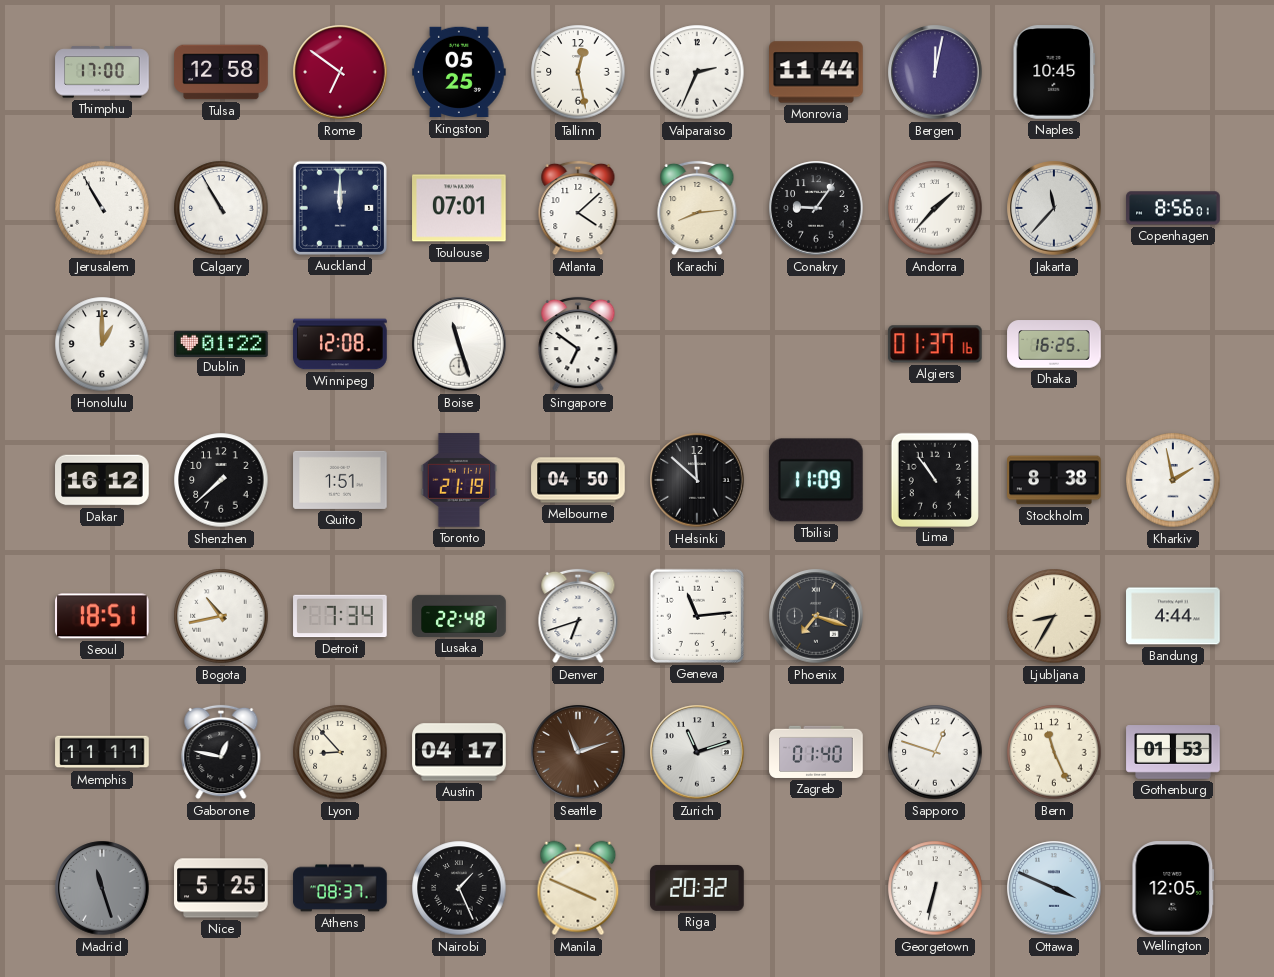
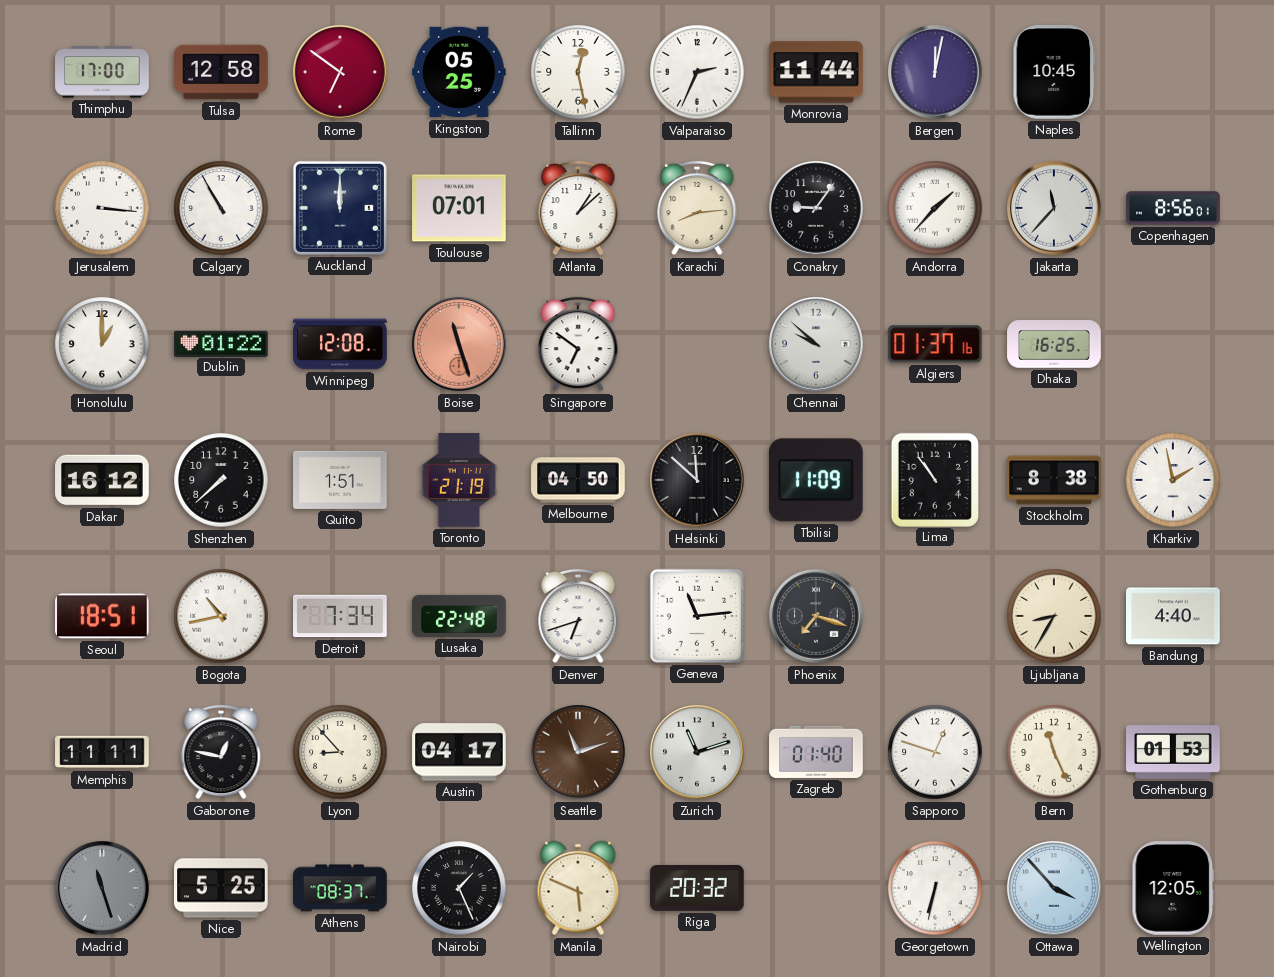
Jerusalem: 10:55 -> 3:16
Atlanta: 4:08 -> 1:08
Boise dial: white -> salmon
Chennai: none -> 9:52
Bandung: 4:44 -> 4:40
Manila: 3:49 -> 5:49
Ottawa: 3:49 -> 3:53
